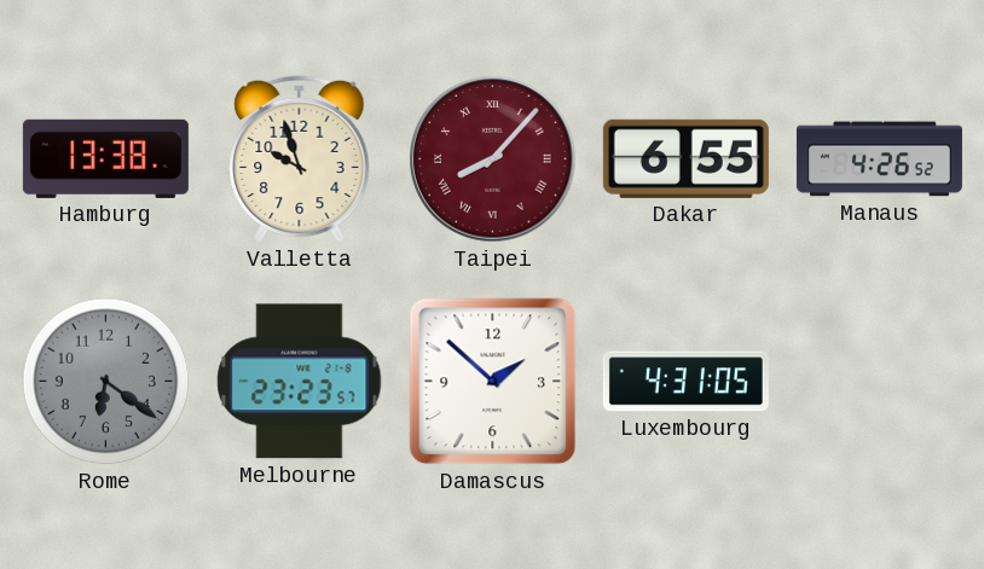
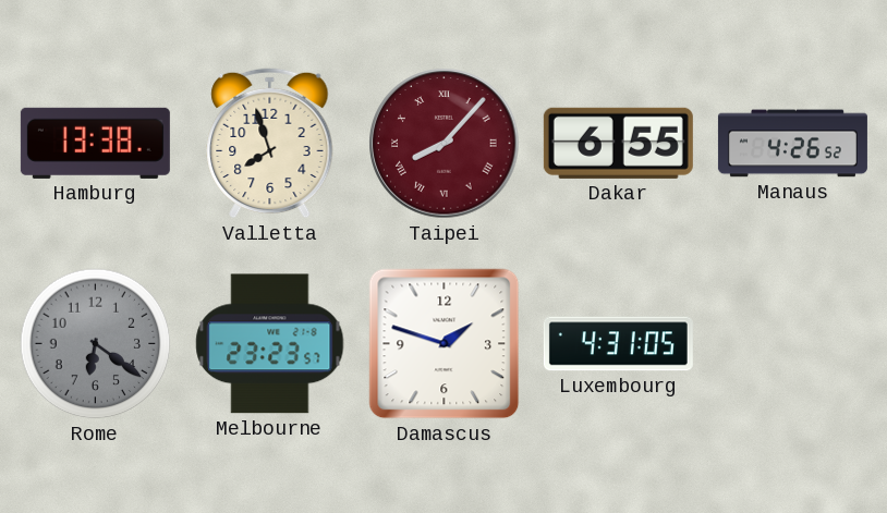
Valletta: 9:57 -> 7:57
Damascus: 1:52 -> 1:48
